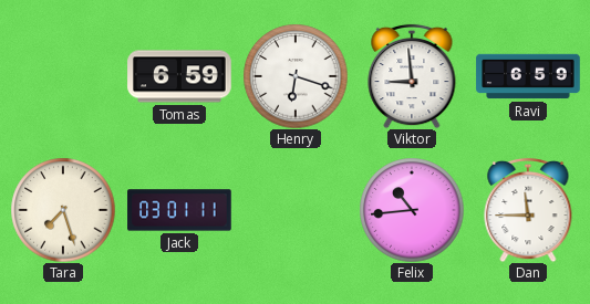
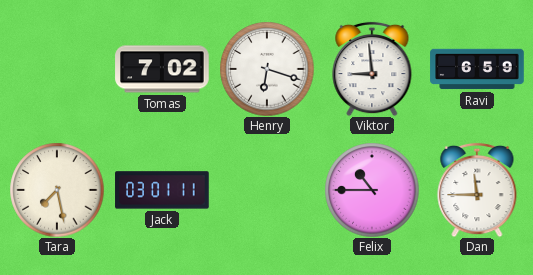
Tomas: 6:59 -> 7:02
Tara: 7:27 -> 7:28
Felix: 10:44 -> 10:45
